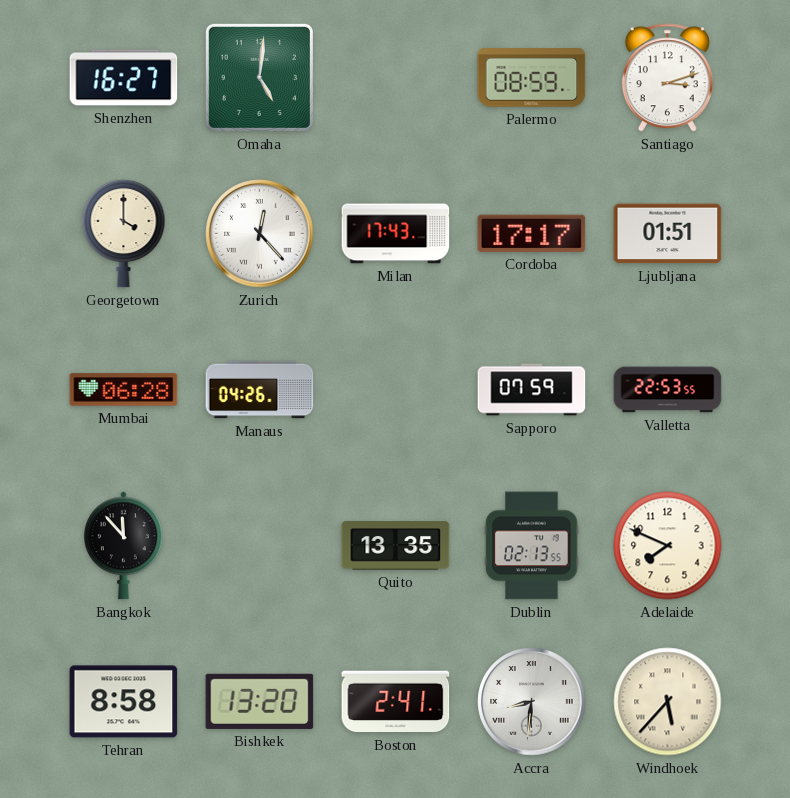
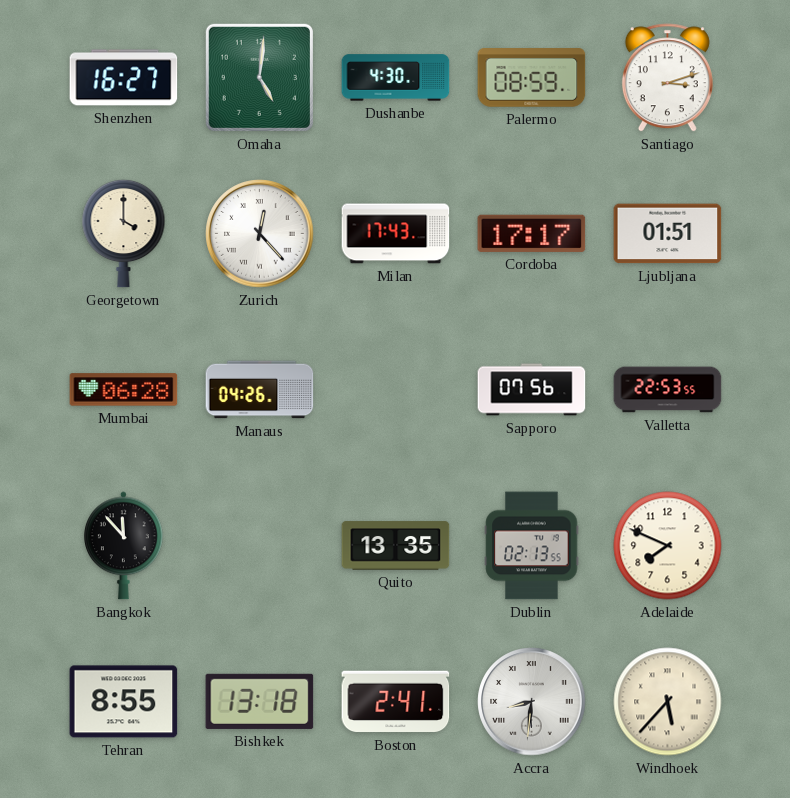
Dushanbe: none -> 4:30
Sapporo: 07:59 -> 07:56
Tehran: 8:58 -> 8:55
Bishkek: 13:20 -> 13:18
